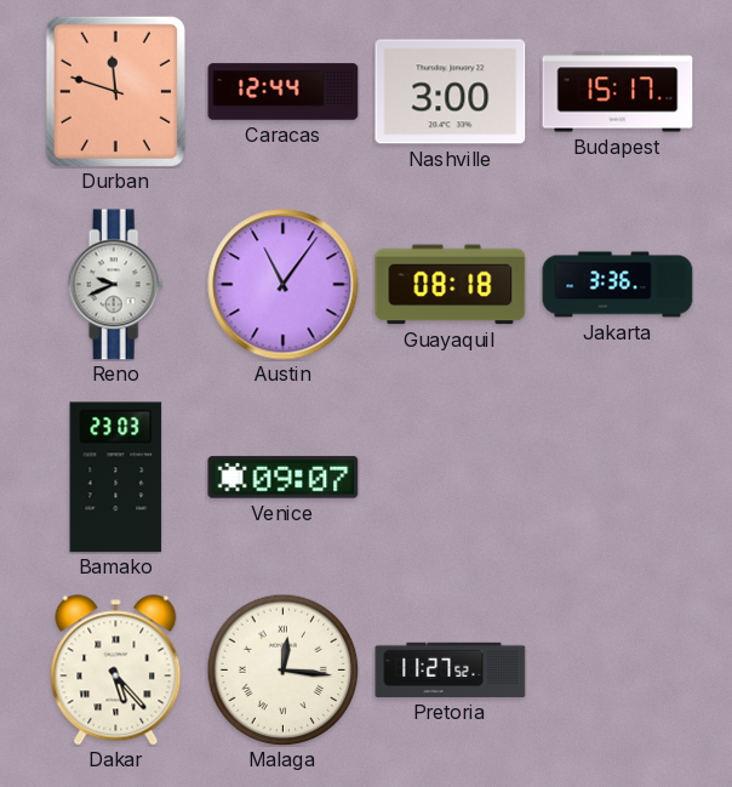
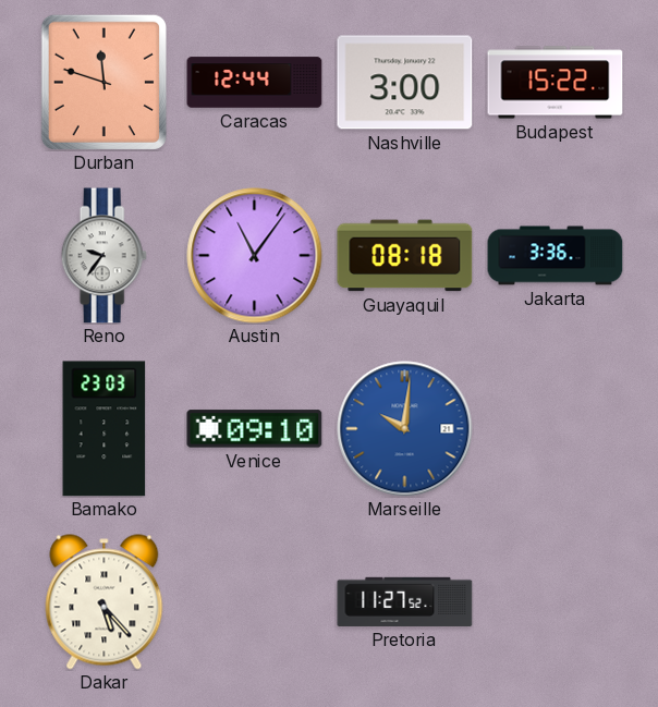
Budapest: 15:17 -> 15:22
Reno: 9:41 -> 9:36
Venice: 09:07 -> 09:10
Marseille: none -> 10:01
Malaga: 12:16 -> none
